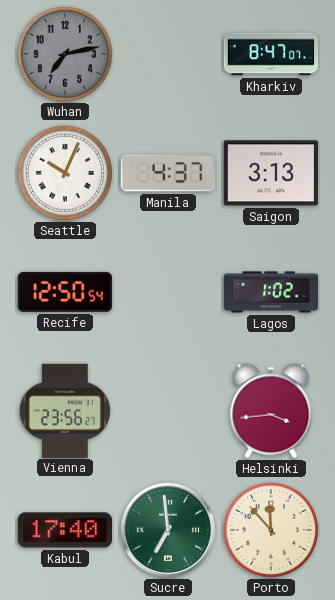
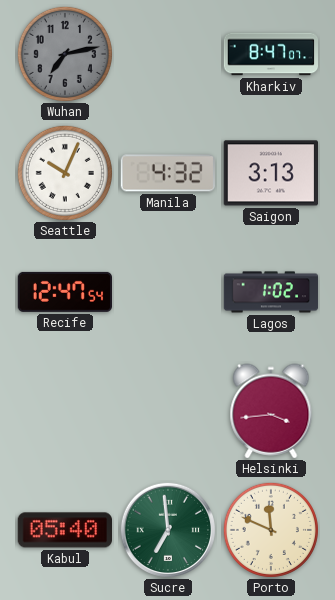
Manila: 4:37 -> 4:32
Recife: 12:50 -> 12:47
Vienna: 23:56 -> none
Kabul: 17:40 -> 05:40
Porto: 11:53 -> 11:49
